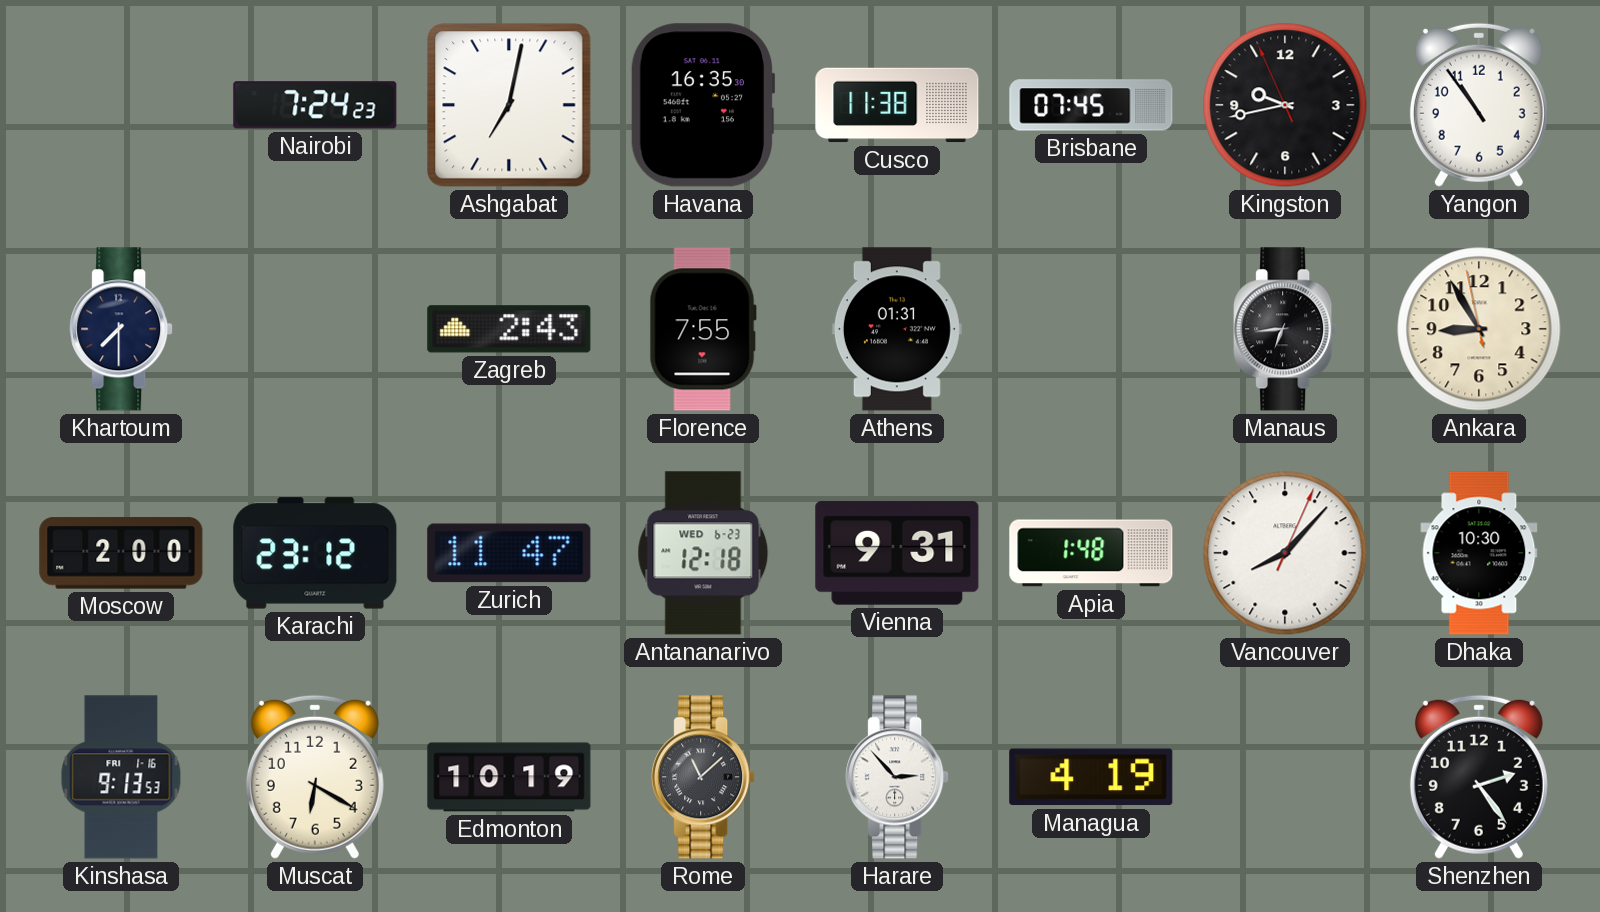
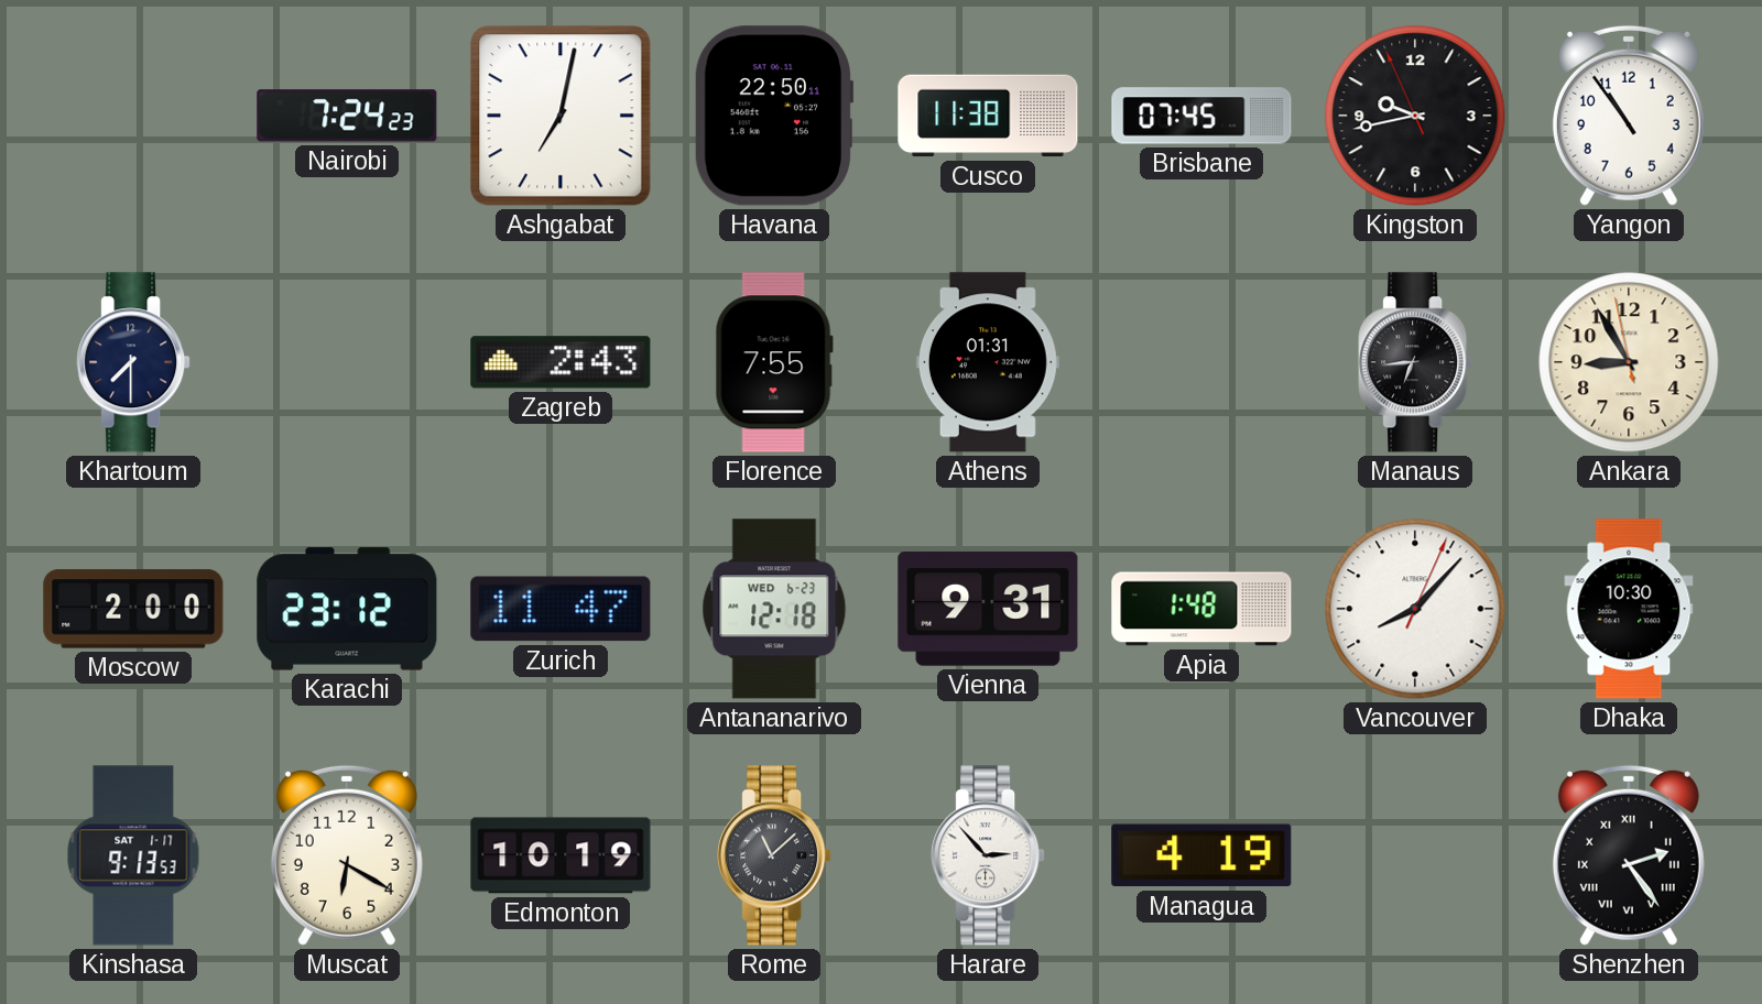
Havana: 16:35 -> 22:50
Kinshasa date: FRI 1-16 -> SAT 1-17
Shenzhen numerals: Arabic -> Roman
